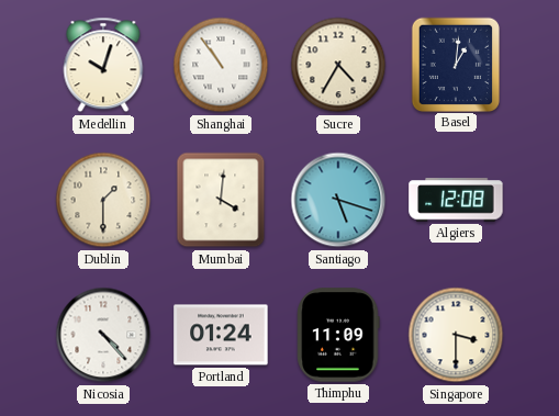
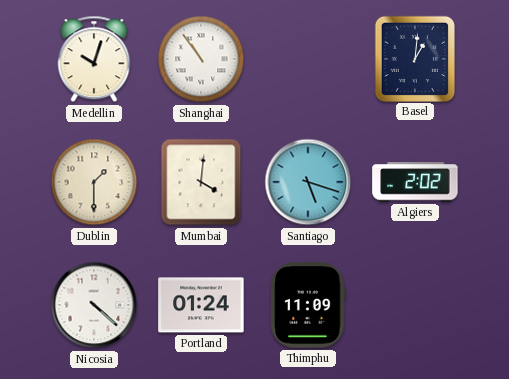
Sucre: 4:35 -> none
Algiers: 12:08 -> 2:02
Nicosia: 4:23 -> 4:22
Singapore: 3:30 -> none
